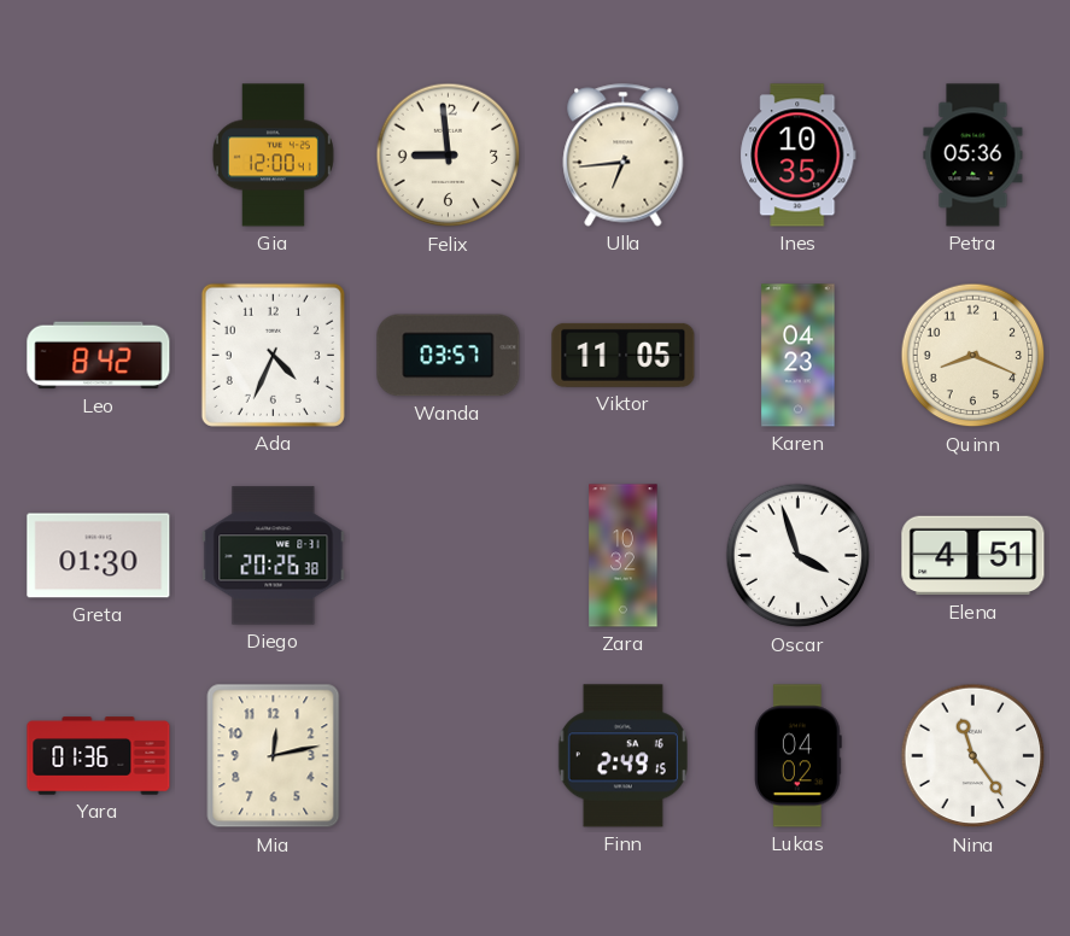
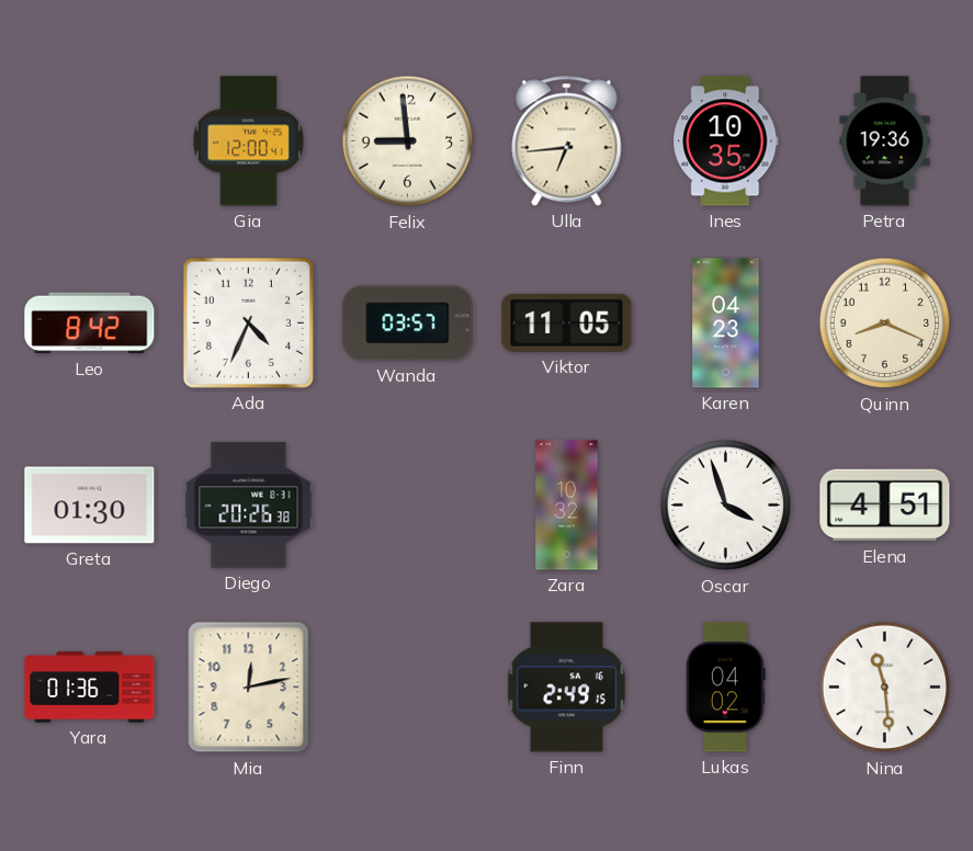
Petra: 05:36 -> 19:36
Nina: 11:24 -> 11:29
